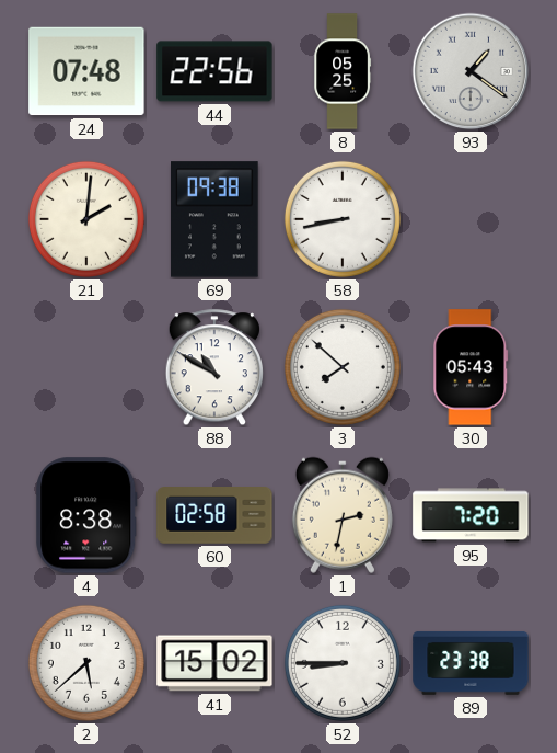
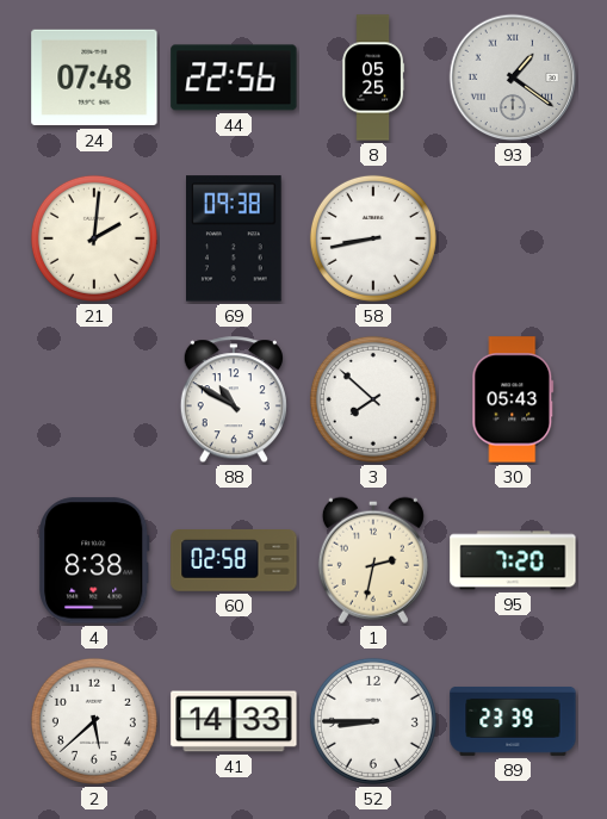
41: 15:02 -> 14:33
89: 23:38 -> 23:39
